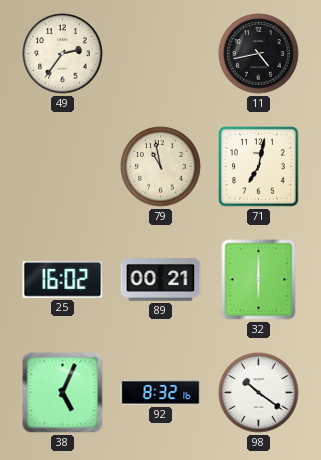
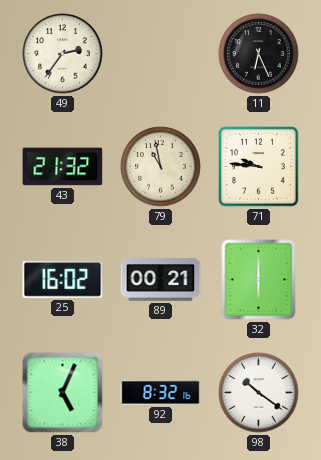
11: 4:43 -> 6:26
43: none -> 21:32
71: 7:02 -> 9:46
